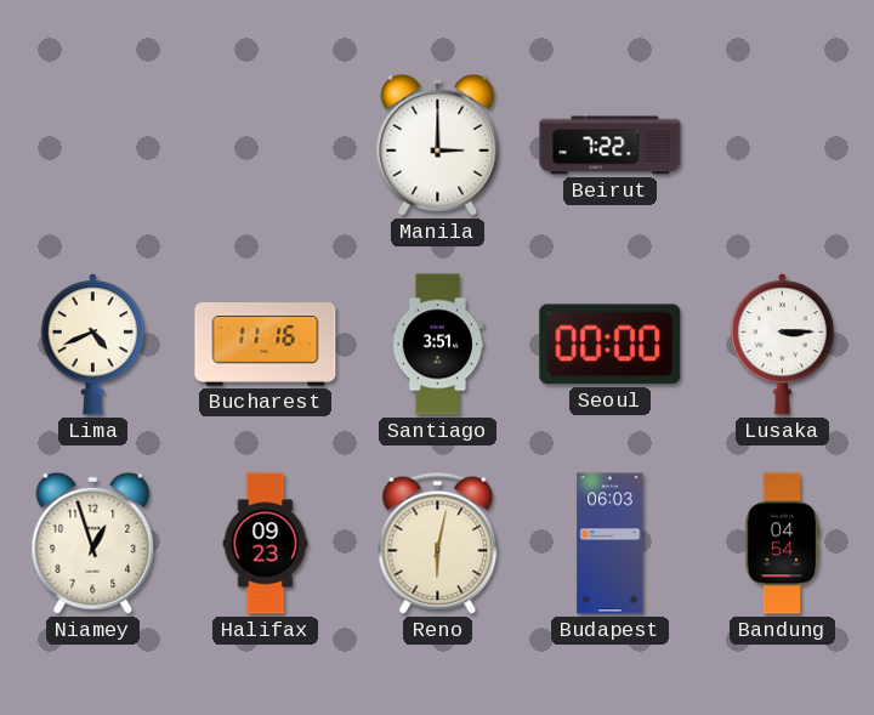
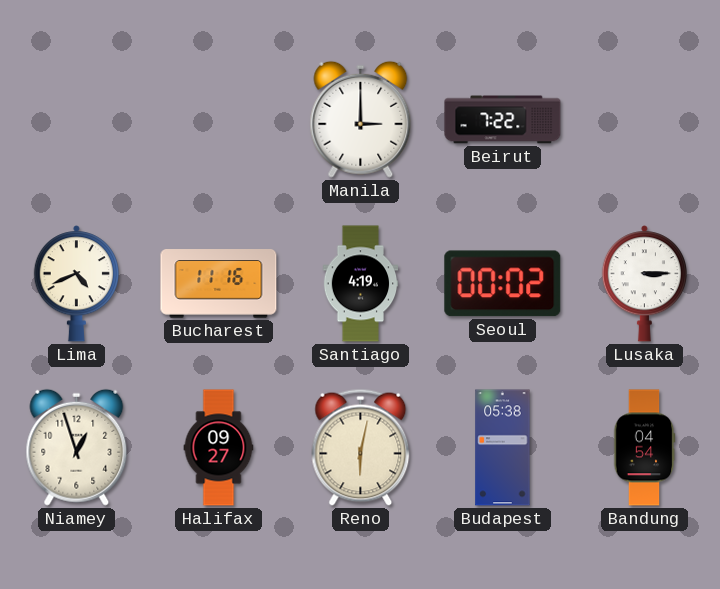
Santiago: 3:51 -> 4:19
Seoul: 00:00 -> 00:02
Halifax: 09:23 -> 09:27
Budapest: 06:03 -> 05:38
